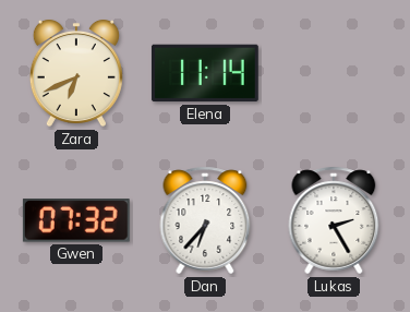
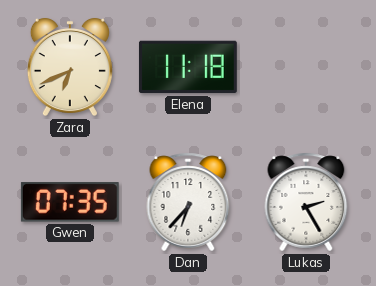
Elena: 11:14 -> 11:18
Gwen: 07:32 -> 07:35
